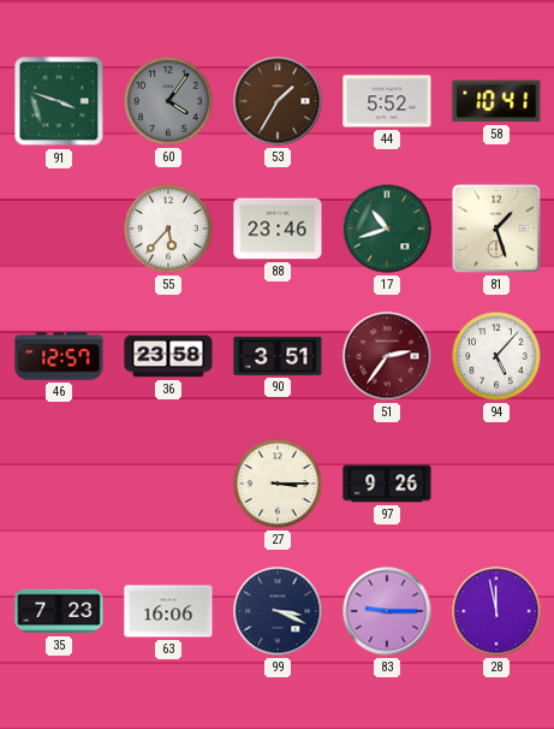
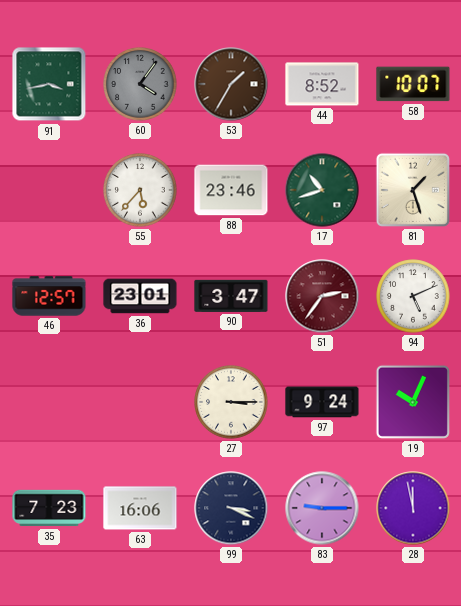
91: 3:48 -> 3:43
44: 5:52 -> 8:52
58: 10:41 -> 10:07
36: 23:58 -> 23:01
90: 3:51 -> 3:47
94: 5:07 -> 5:11
97: 9:26 -> 9:24
19: none -> 10:04
